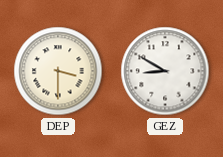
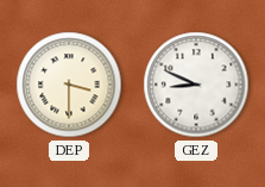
GEZ: 8:50 -> 8:49
